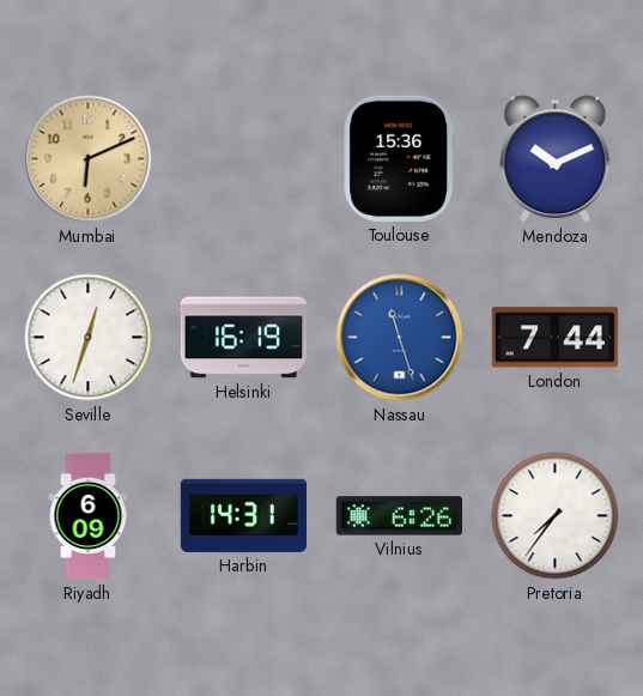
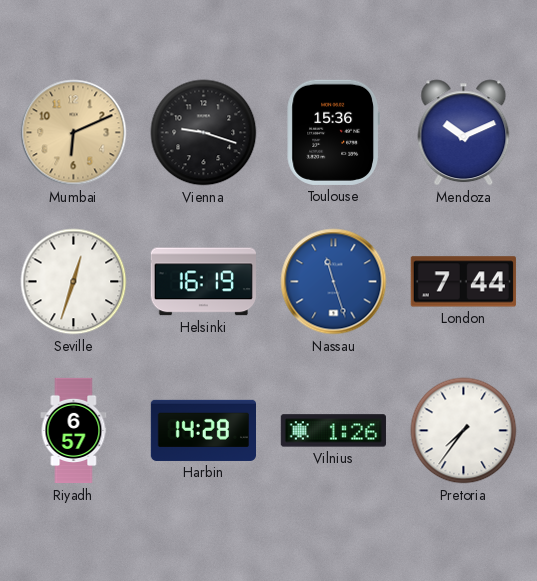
Vienna: none -> 9:18
Riyadh: 6:09 -> 6:57
Harbin: 14:31 -> 14:28
Vilnius: 6:26 -> 1:26
